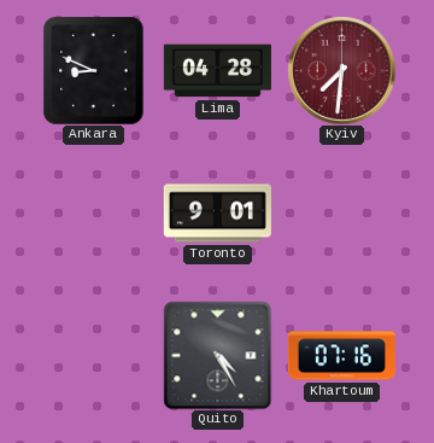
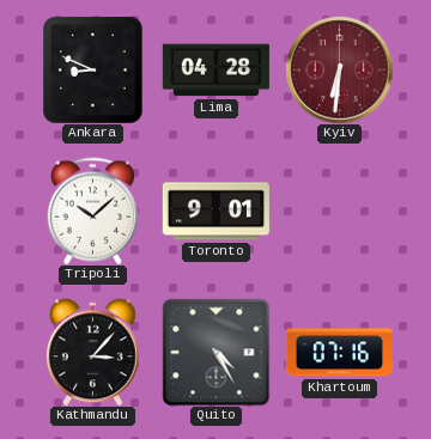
Kyiv: 7:31 -> 6:31
Tripoli: none -> 10:08
Kathmandu: none -> 3:07
